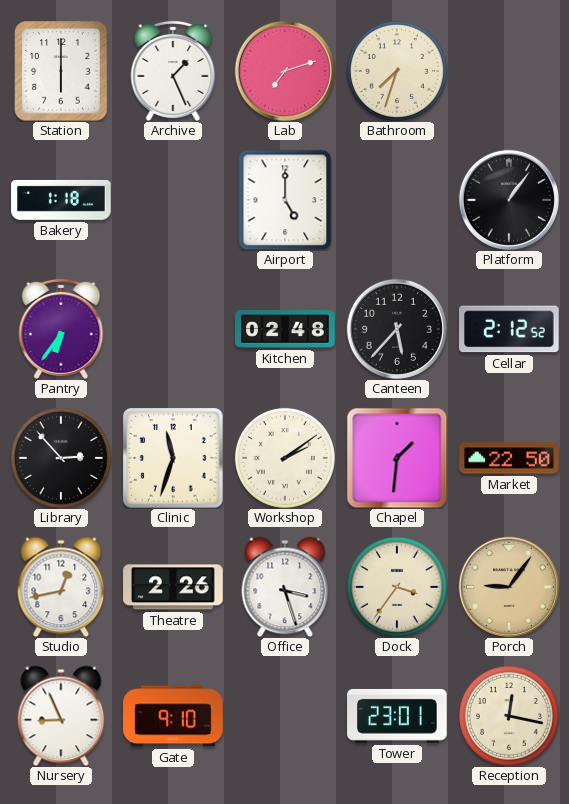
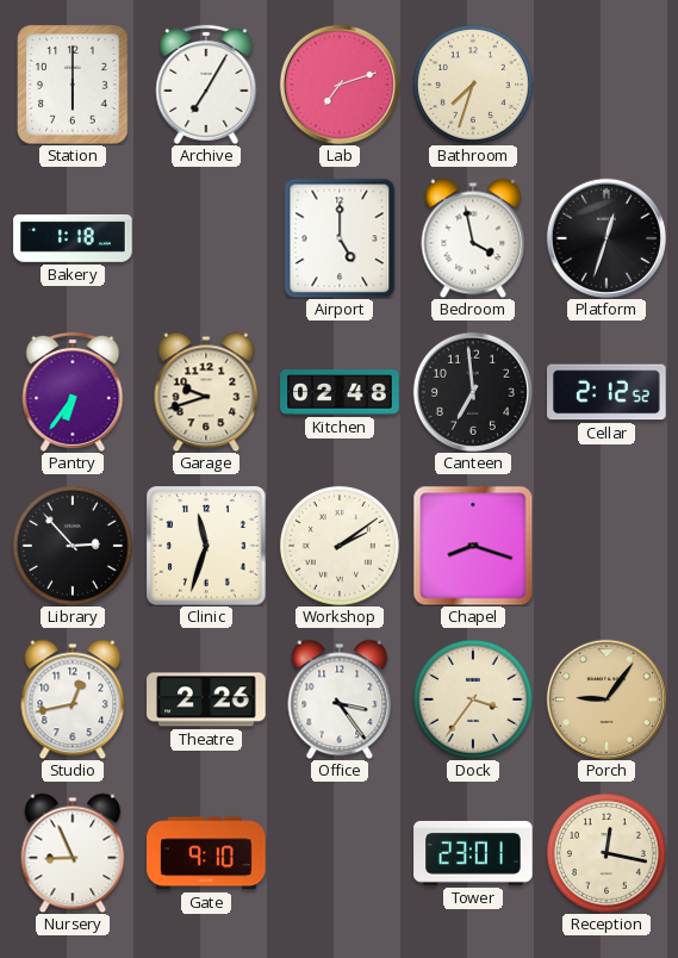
Archive: 1:26 -> 7:05
Bedroom: none -> 3:58
Platform: 1:06 -> 12:33
Garage: none -> 9:42
Canteen: 5:37 -> 6:59
Chapel: 1:31 -> 8:18
Market: 22:50 -> none
Office: 3:27 -> 3:24
